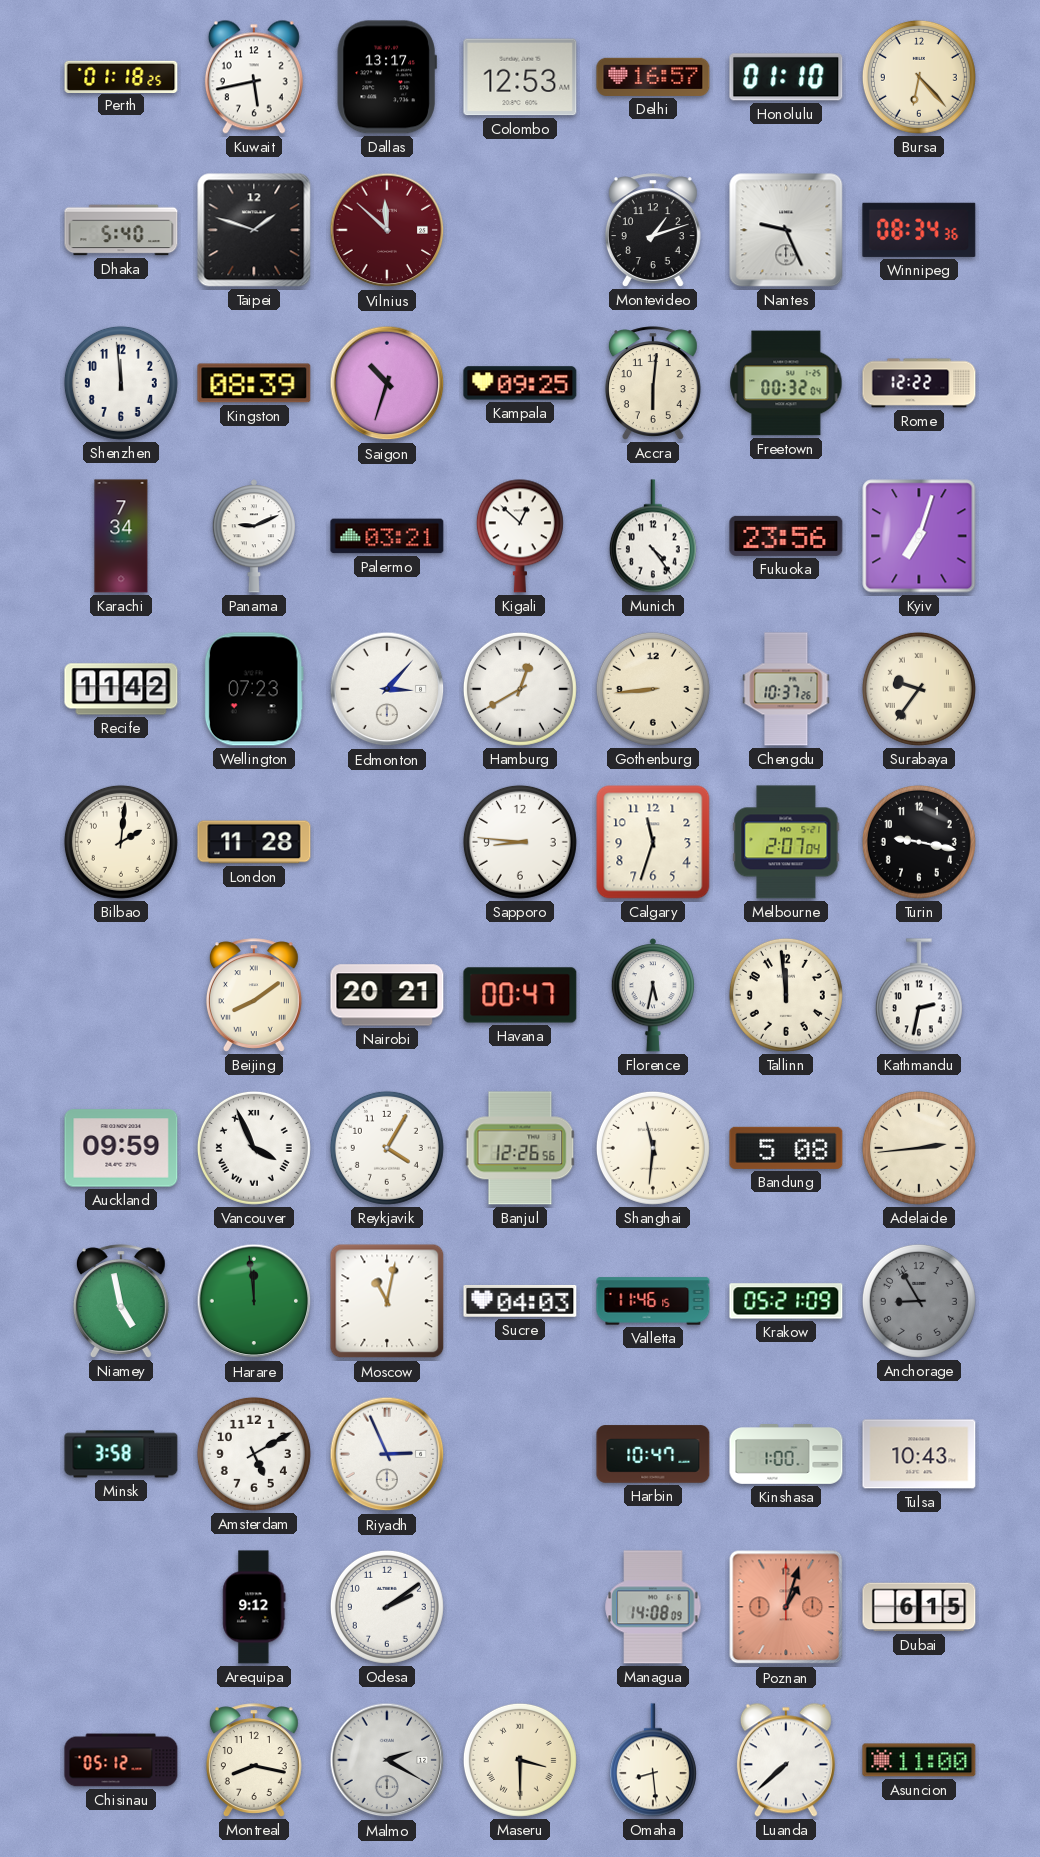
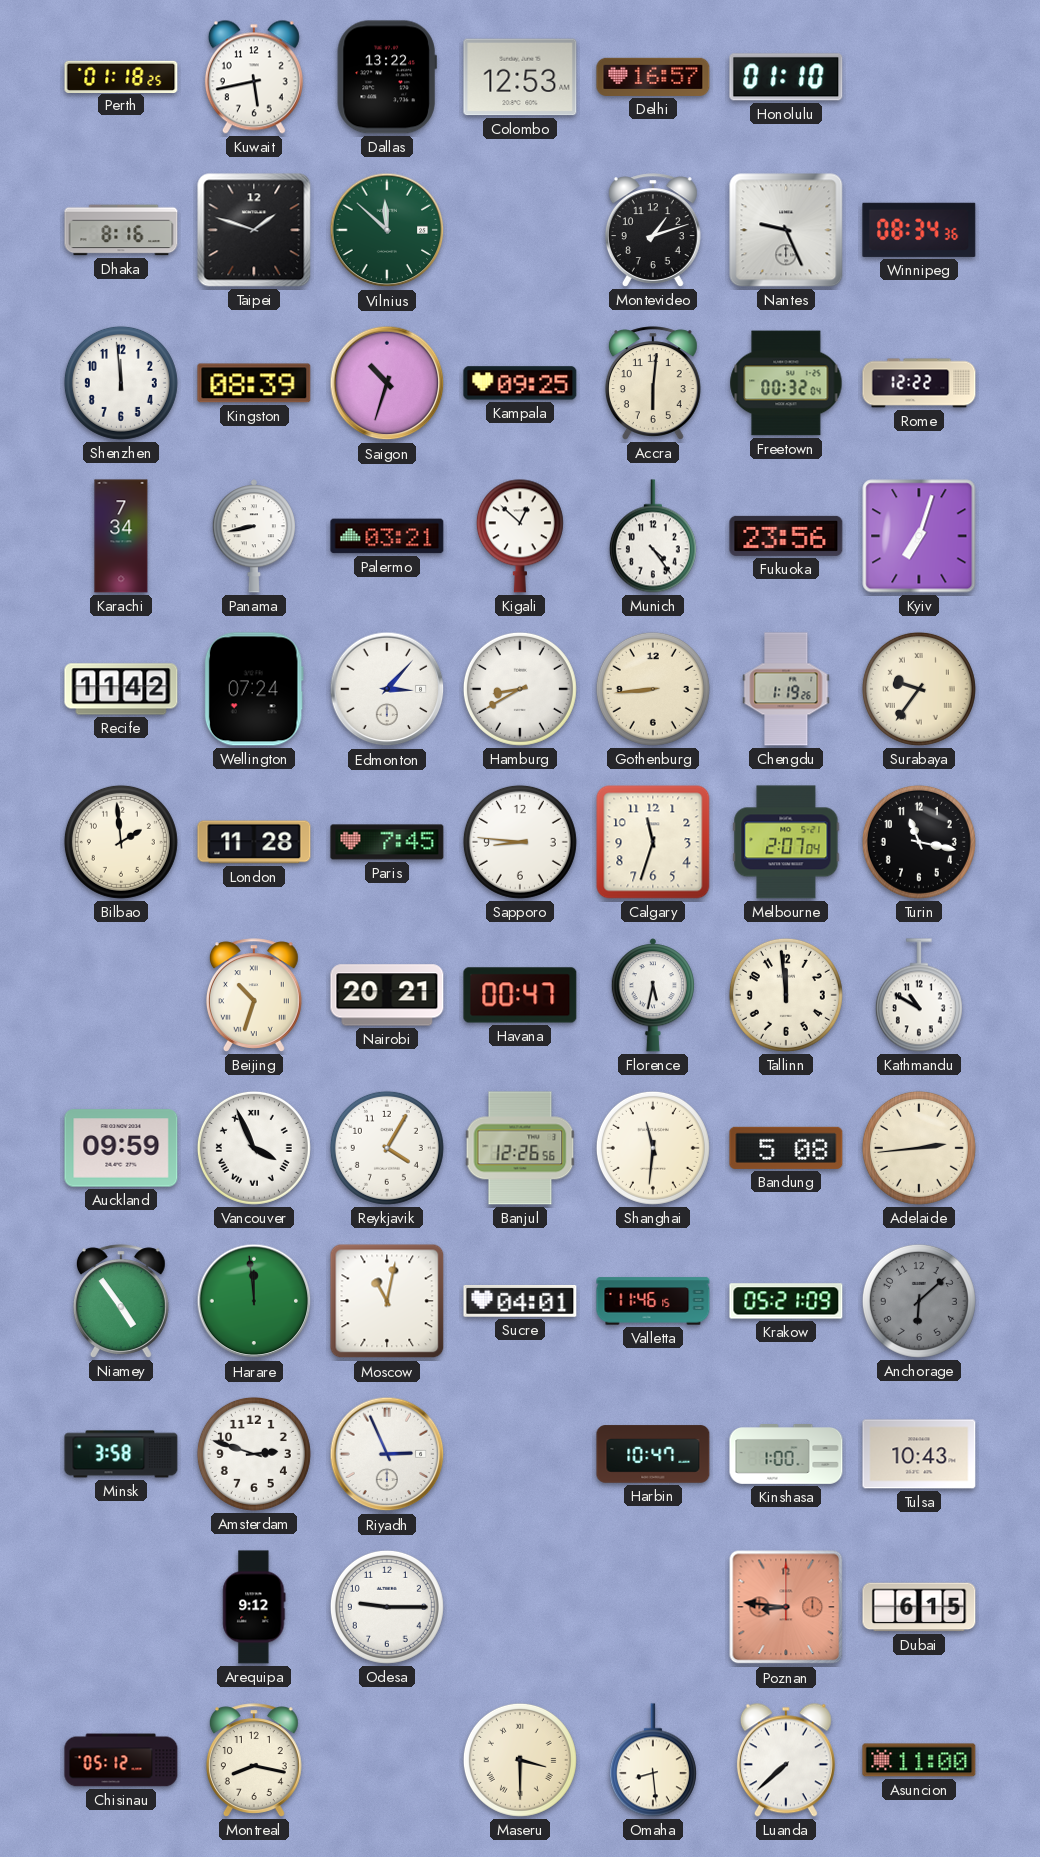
Dallas: 13:17 -> 13:22
Bursa: 6:23 -> none
Dhaka: 5:40 -> 8:16
Vilnius dial: burgundy -> green
Panama: 9:11 -> 8:43
Wellington: 07:23 -> 07:24
Hamburg: 12:40 -> 8:40
Chengdu: 10:37 -> 1:19
Bilbao: 2:01 -> 1:59
Paris: none -> 7:45
Turin: 9:17 -> 11:17
Beijing: 8:09 -> 10:33
Kathmandu: 2:32 -> 10:50
Niamey: 4:58 -> 4:54
Sucre: 04:03 -> 04:01
Anchorage: 8:55 -> 6:08
Amsterdam: 5:10 -> 2:48
Odesa: 2:09 -> 9:15
Managua: 14:08 -> none
Poznan: 1:03 -> 8:46
Malmo: 2:20 -> none
